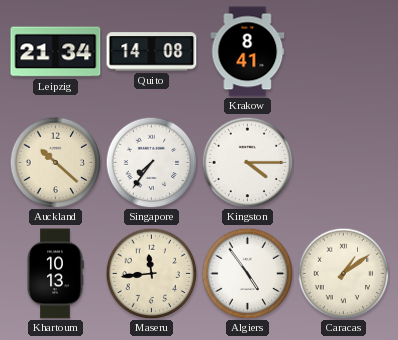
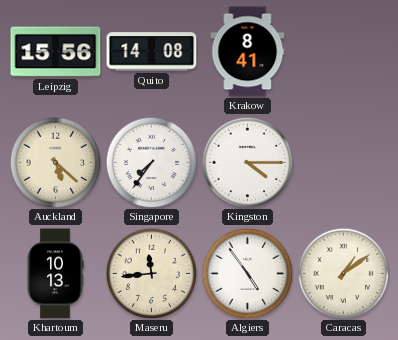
Leipzig: 21:34 -> 15:56
Auckland: 10:22 -> 5:22
